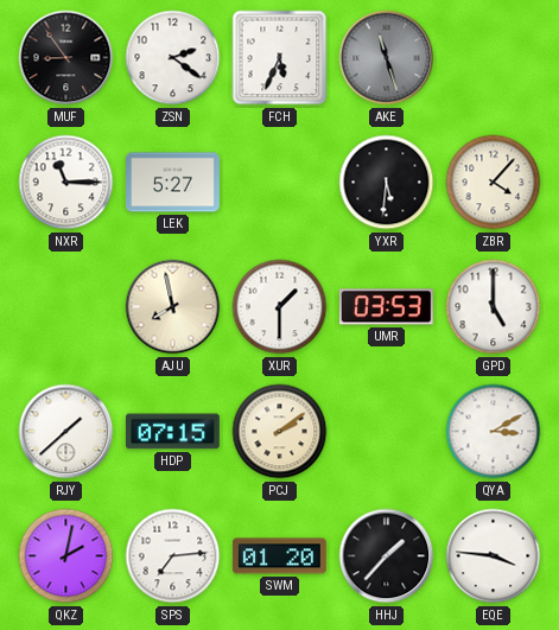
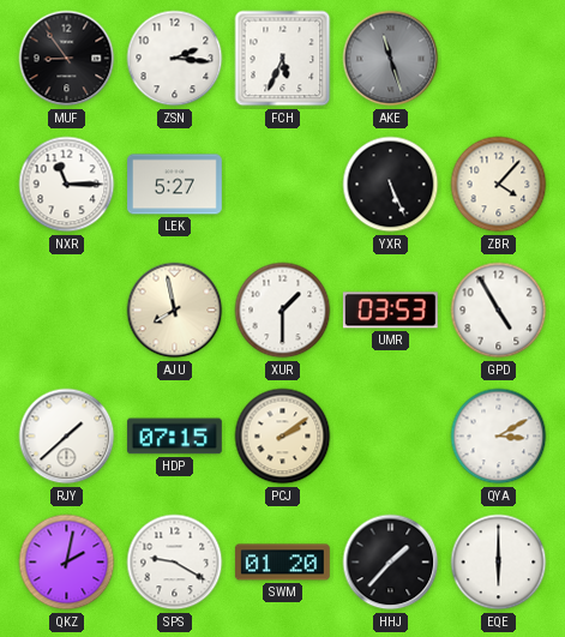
ZSN: 2:21 -> 2:16
YXR: 5:31 -> 5:26
GPD: 5:00 -> 4:55
SPS: 7:14 -> 9:20
EQE: 3:46 -> 6:00
